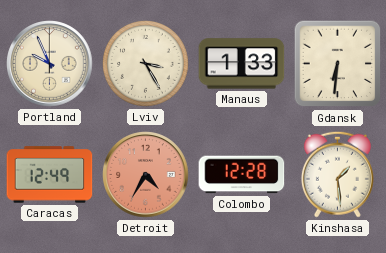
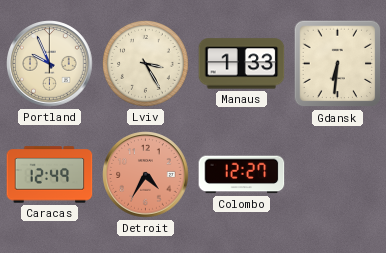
Colombo: 12:28 -> 12:27
Kinshasa: 1:29 -> none
